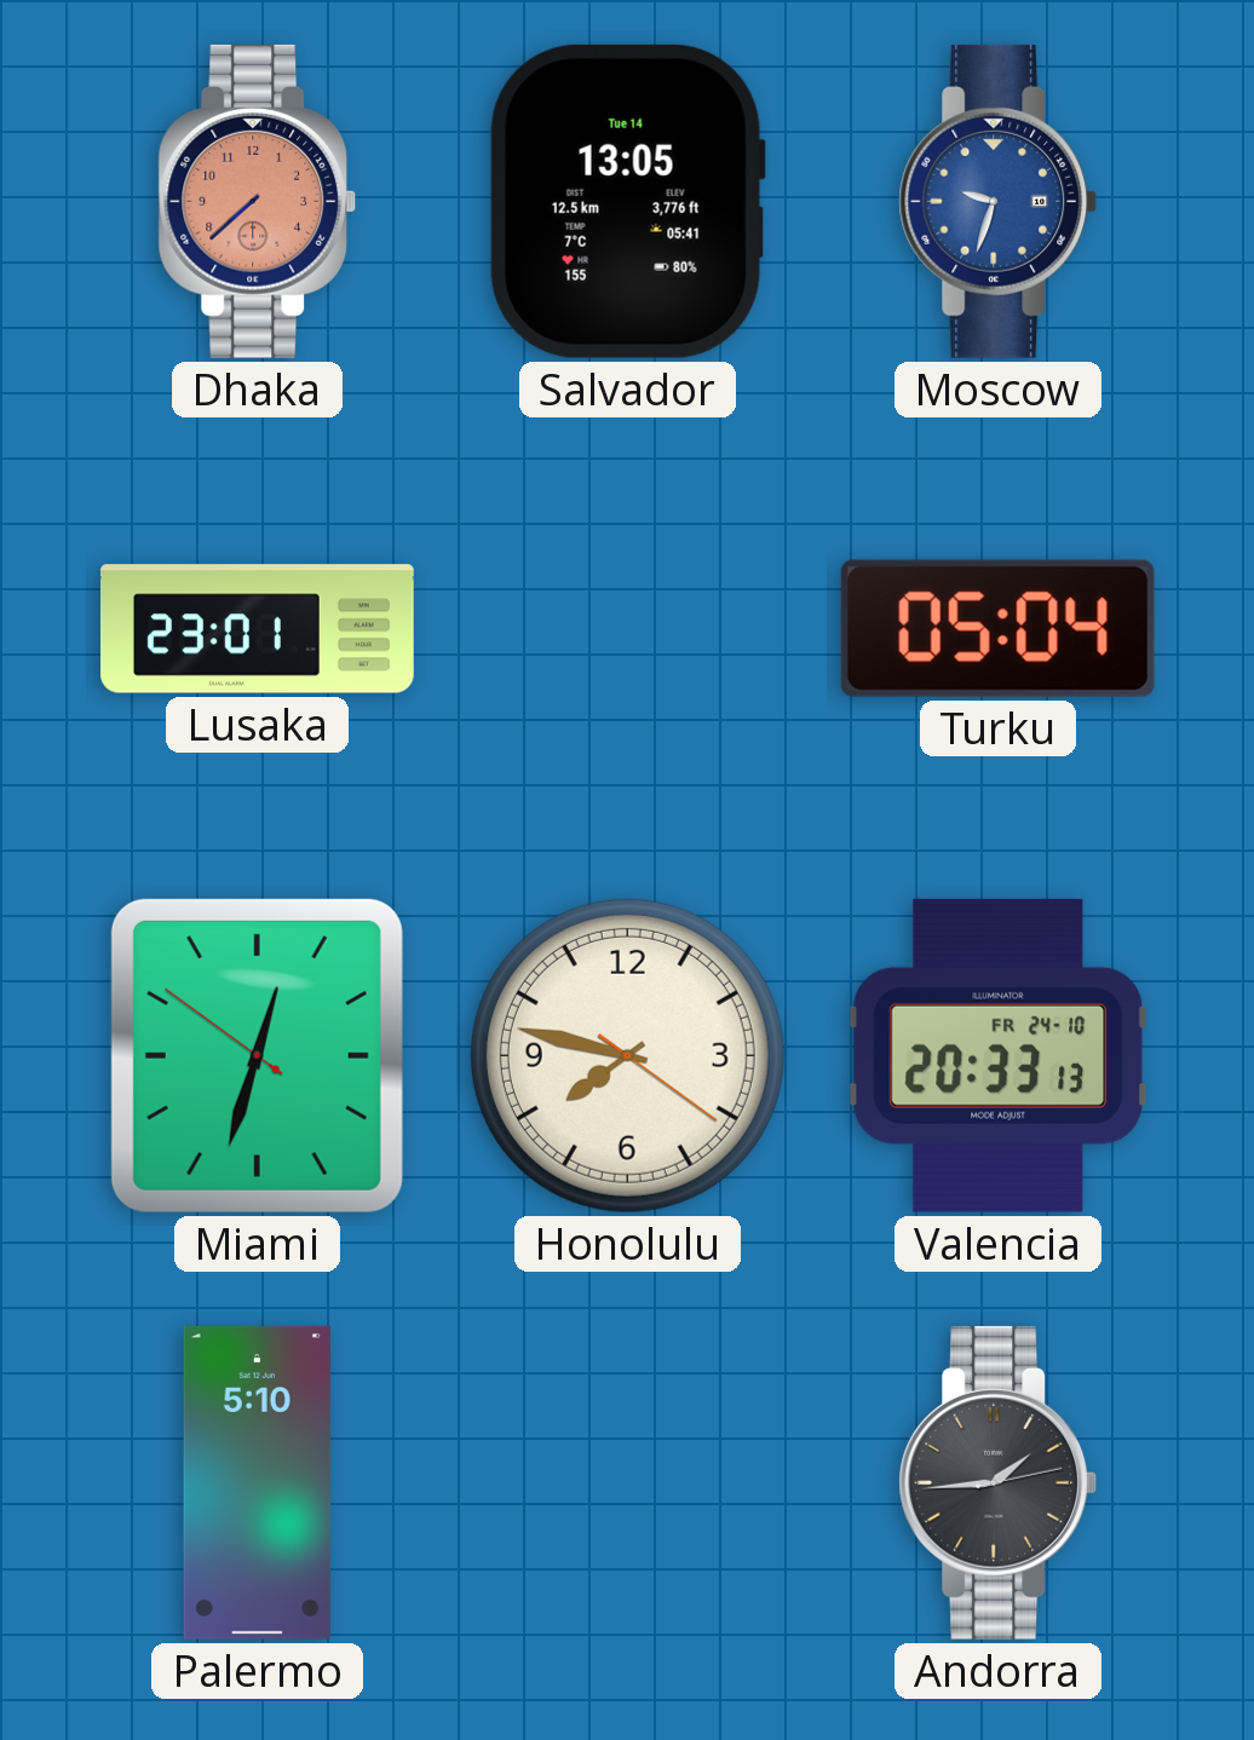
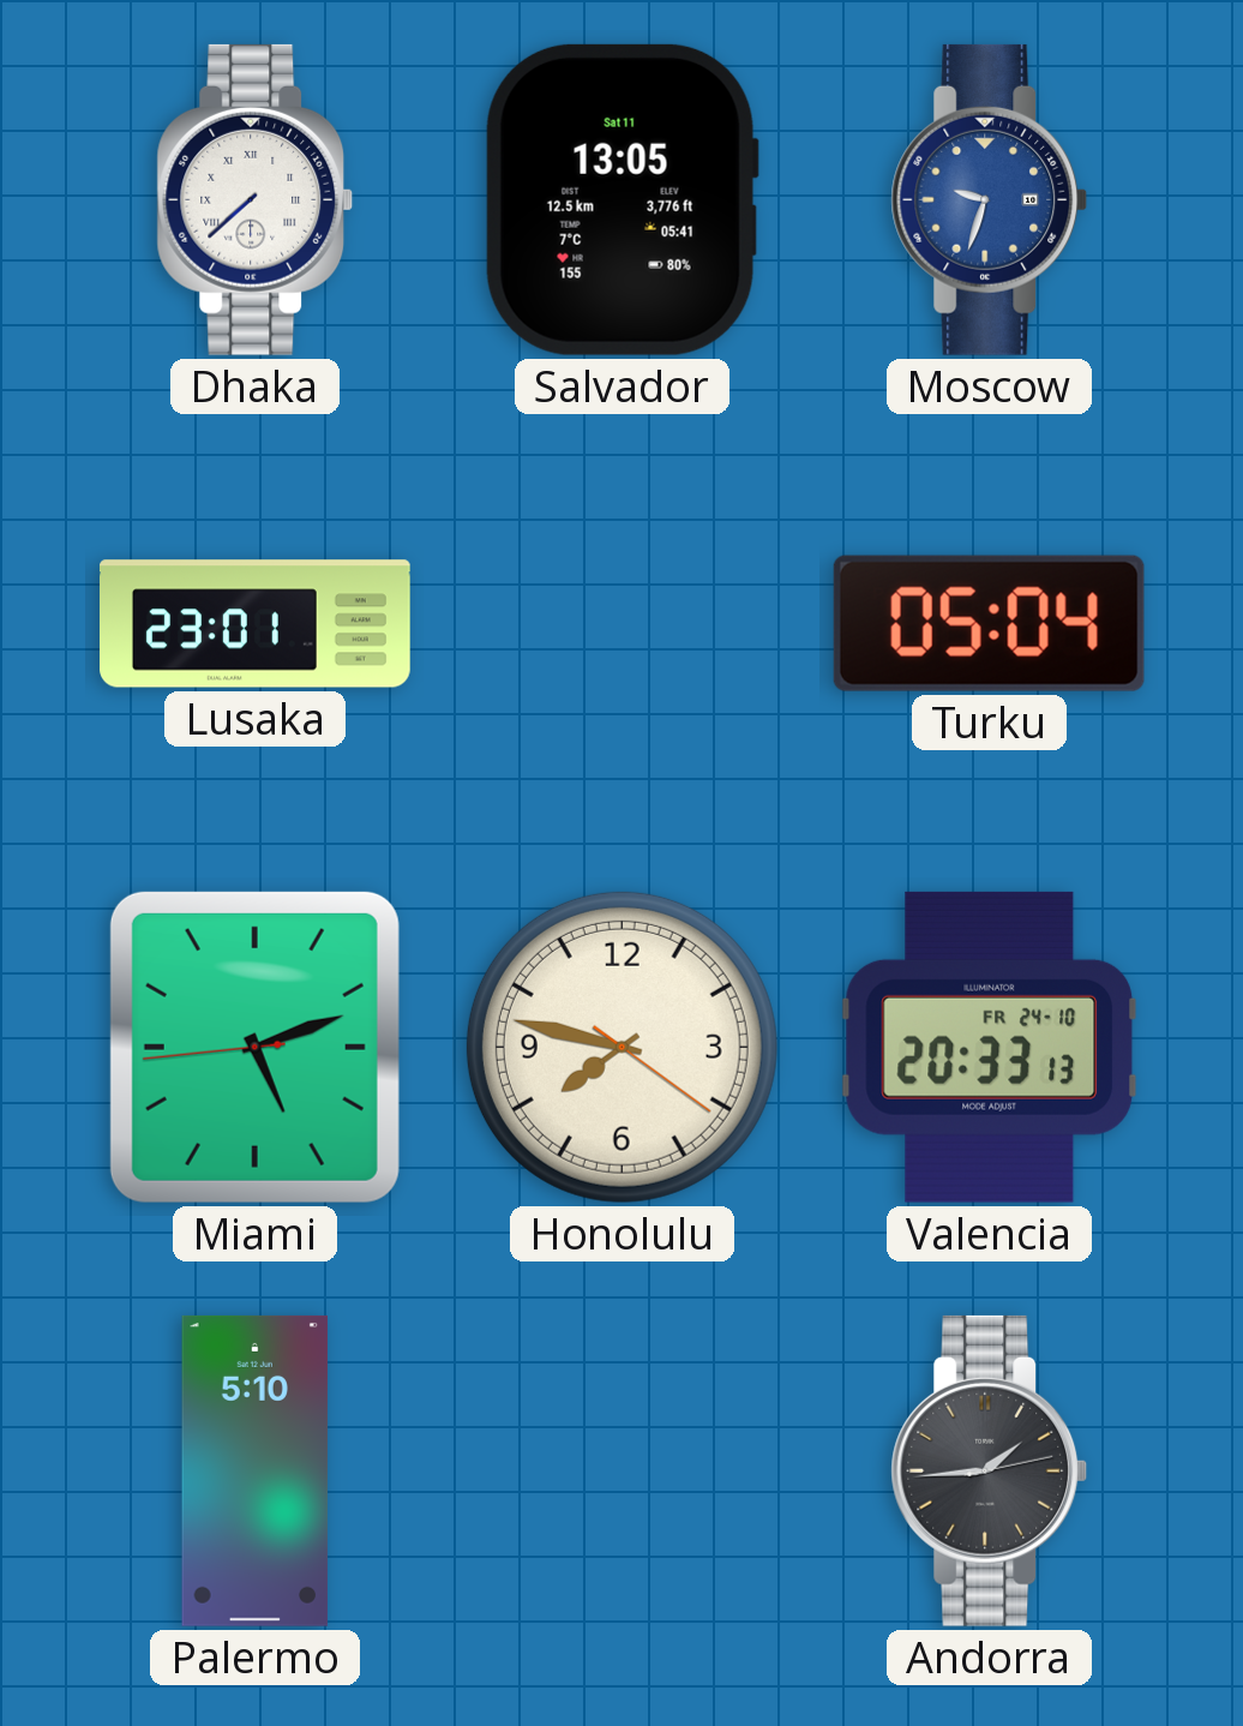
Dhaka dial: salmon -> white
Dhaka numerals: Arabic -> Roman
Salvador date: Tue 14 -> Sat 11
Miami: 12:32 -> 5:11
